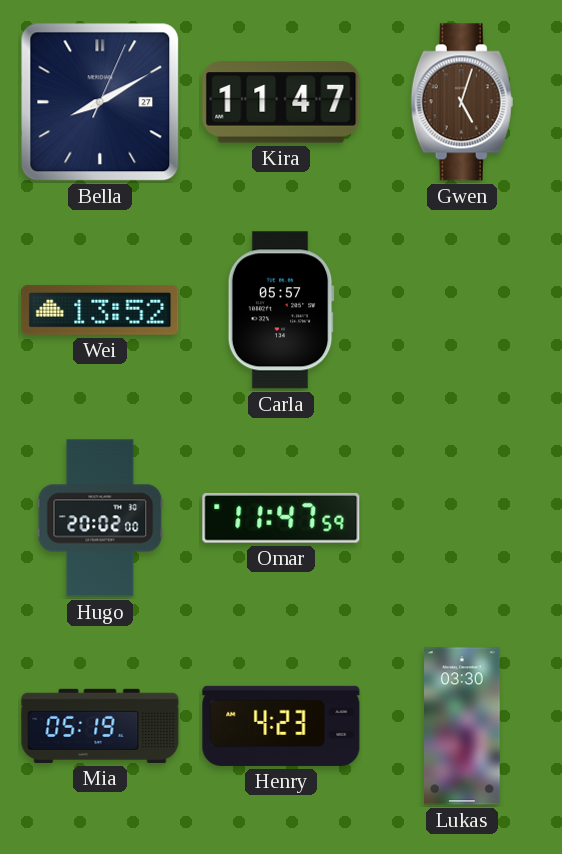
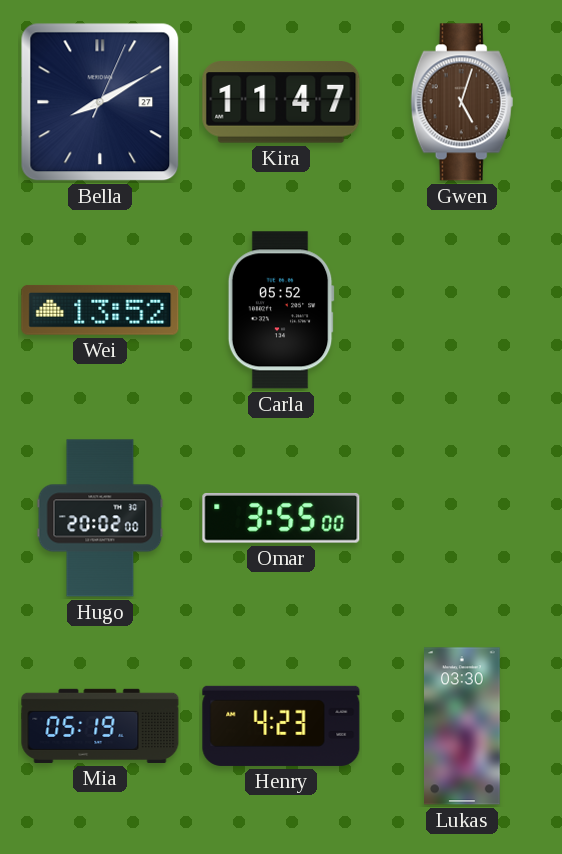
Carla: 05:57 -> 05:52
Omar: 11:47 -> 3:55
